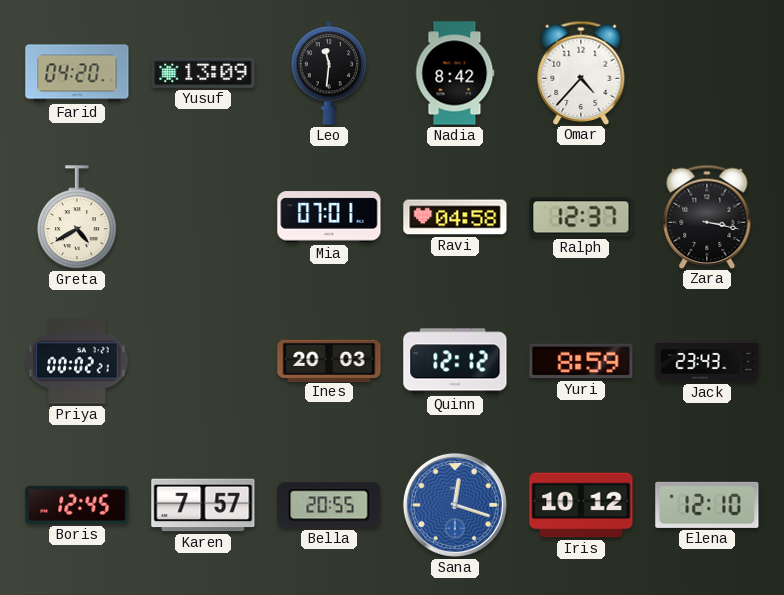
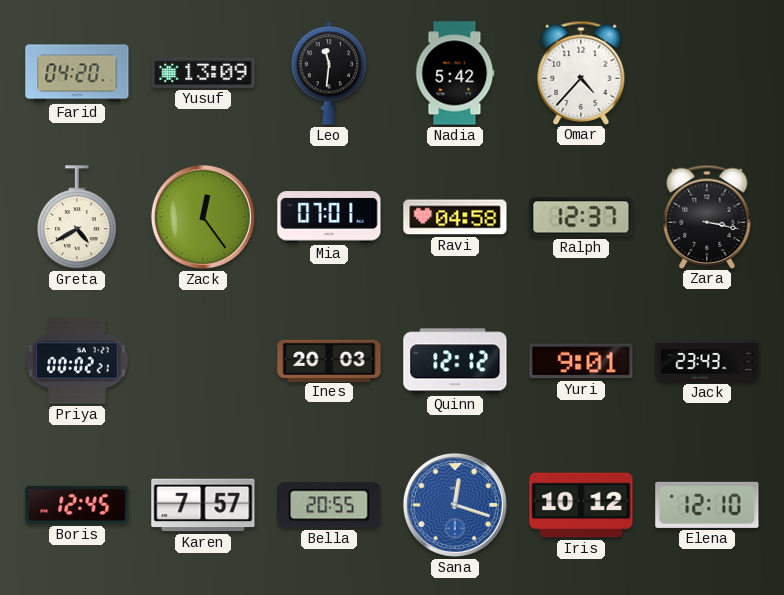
Nadia: 8:42 -> 5:42
Zack: none -> 12:24
Yuri: 8:59 -> 9:01
